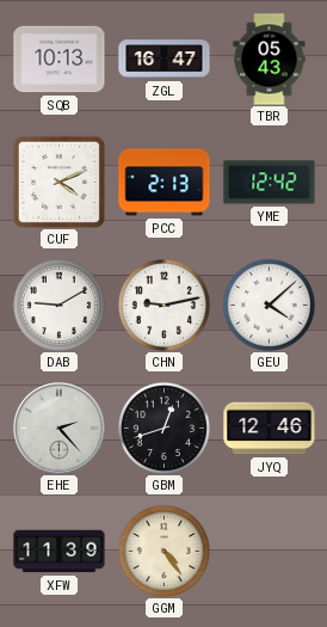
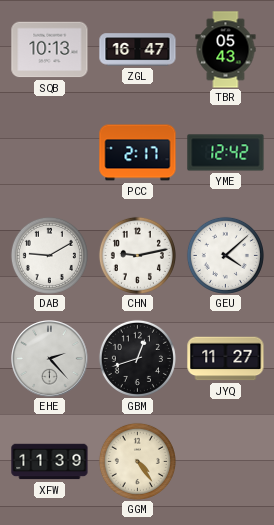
CUF: 4:11 -> none
PCC: 2:13 -> 2:17
JYQ: 12:46 -> 11:27
